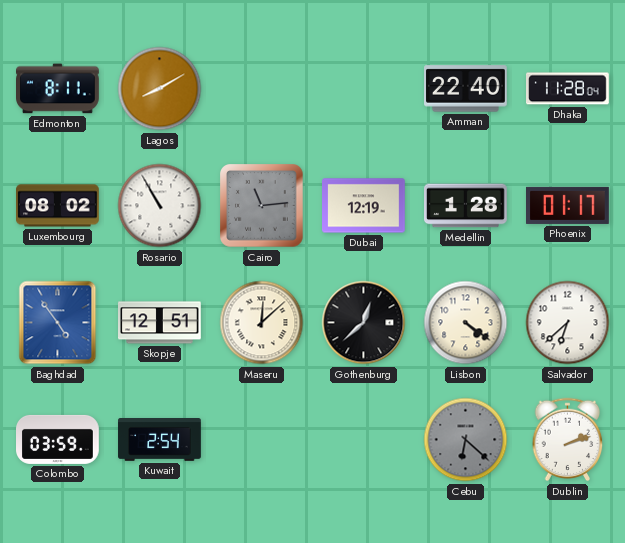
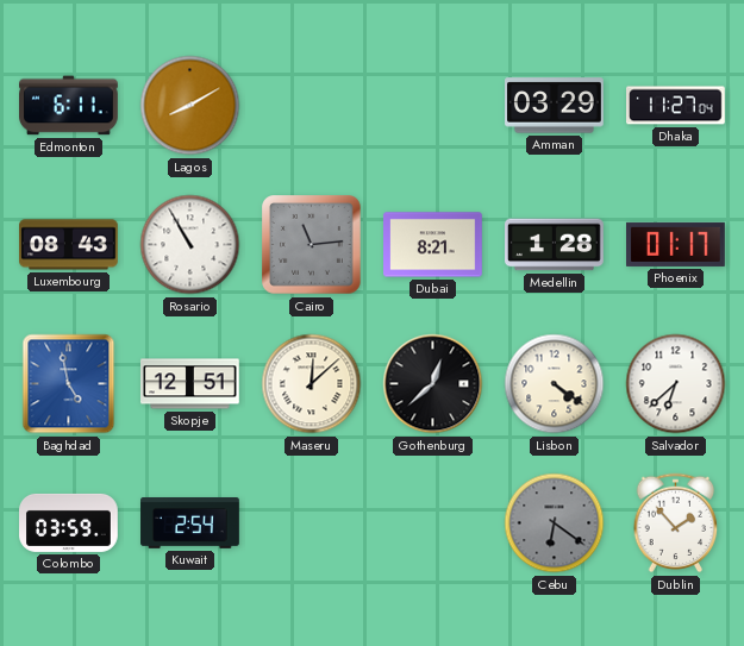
Edmonton: 8:11 -> 6:11
Amman: 22:40 -> 03:29
Dhaka: 11:28 -> 11:27
Luxembourg: 08:02 -> 08:43
Dubai: 12:19 -> 8:21
Baghdad: 4:54 -> 4:58
Cebu: 6:22 -> 6:21
Dublin: 2:12 -> 1:53
